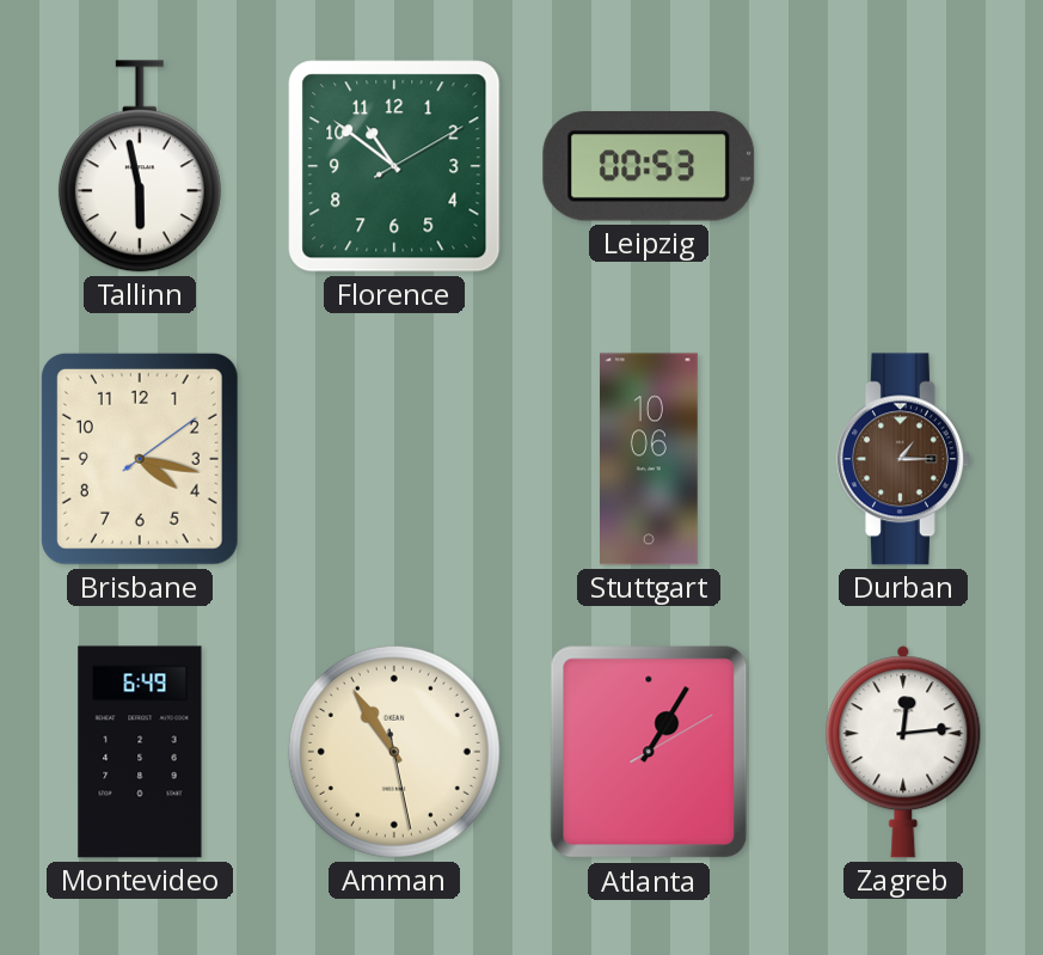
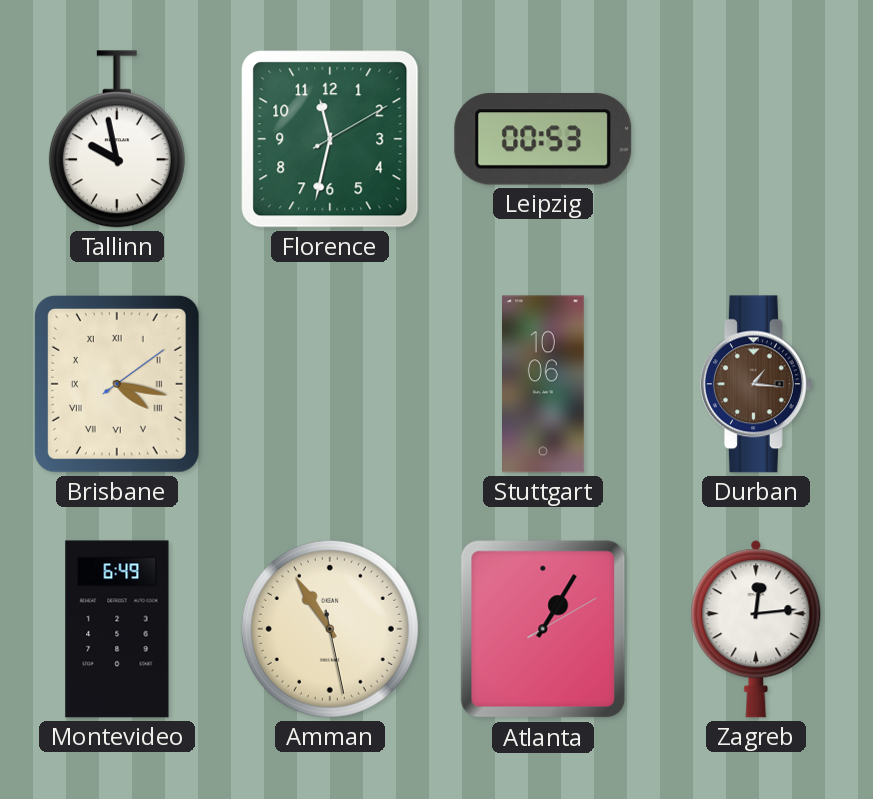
Tallinn: 5:58 -> 9:58
Florence: 10:51 -> 11:32
Brisbane numerals: Arabic -> Roman
Durban: 1:15 -> 1:16
